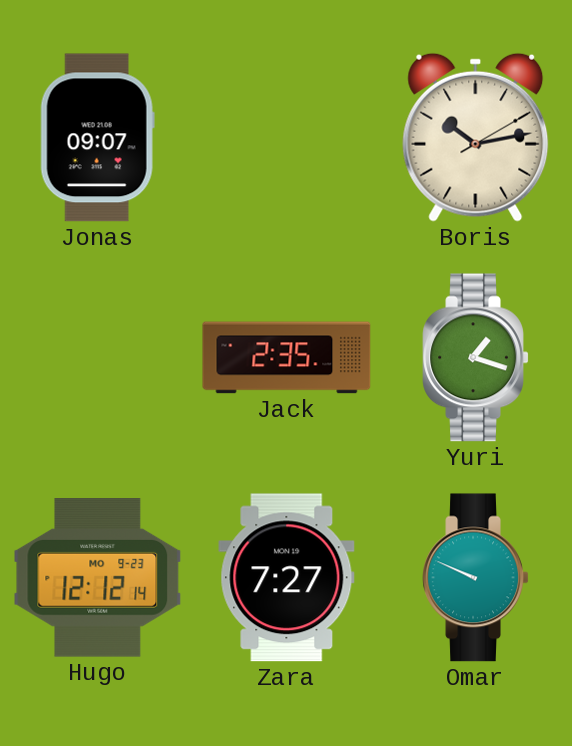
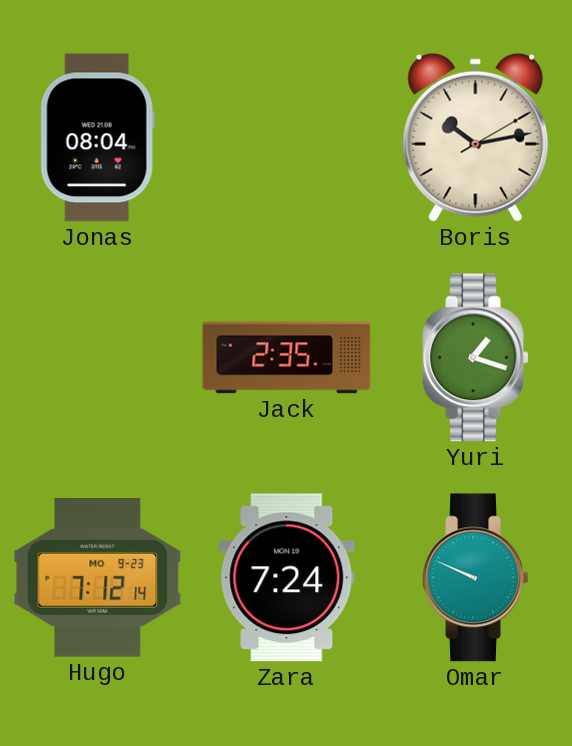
Jonas: 09:07 -> 08:04
Hugo: 12:12 -> 7:12
Zara: 7:27 -> 7:24
